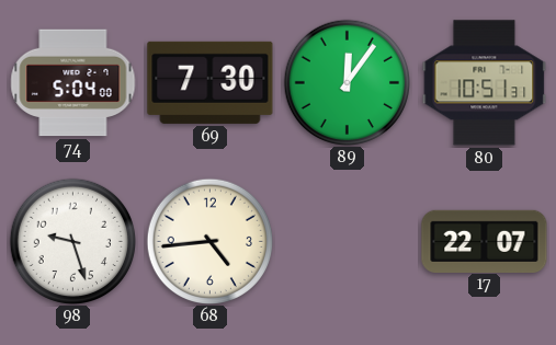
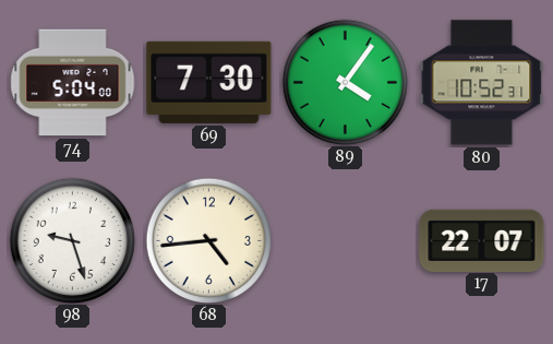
89: 12:06 -> 4:06
80: 10:51 -> 10:52
